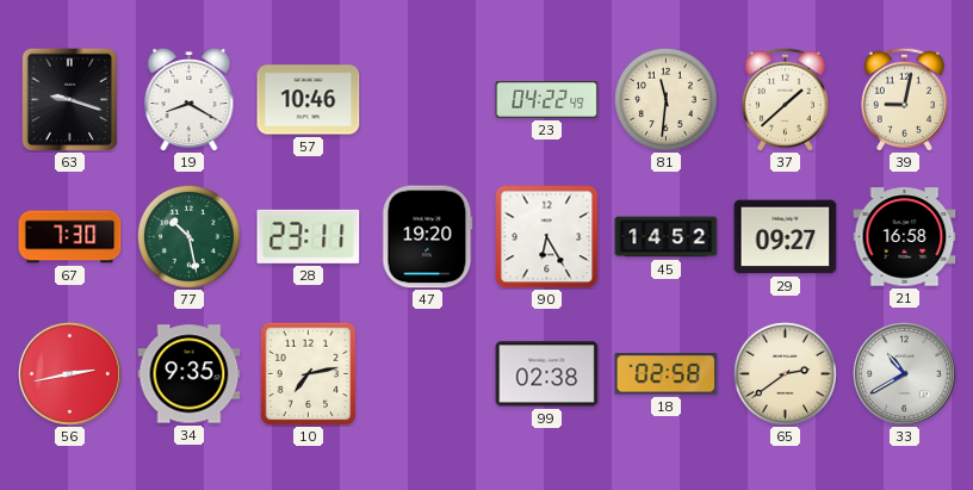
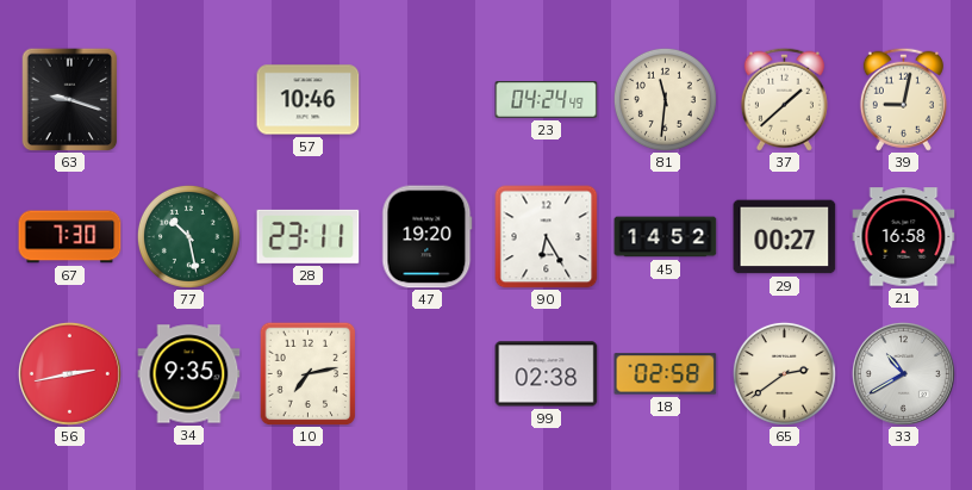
19: 8:20 -> none
23: 04:22 -> 04:24
29: 09:27 -> 00:27
